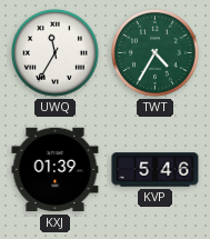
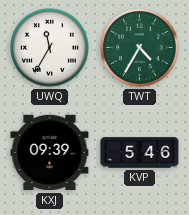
KXJ: 01:39 -> 09:39
